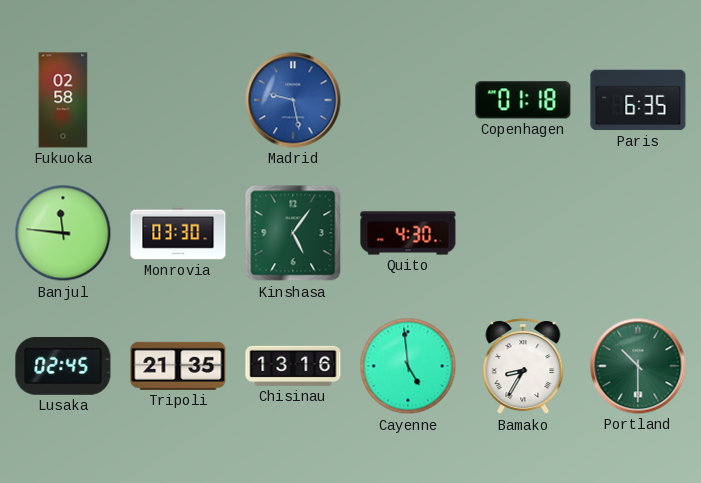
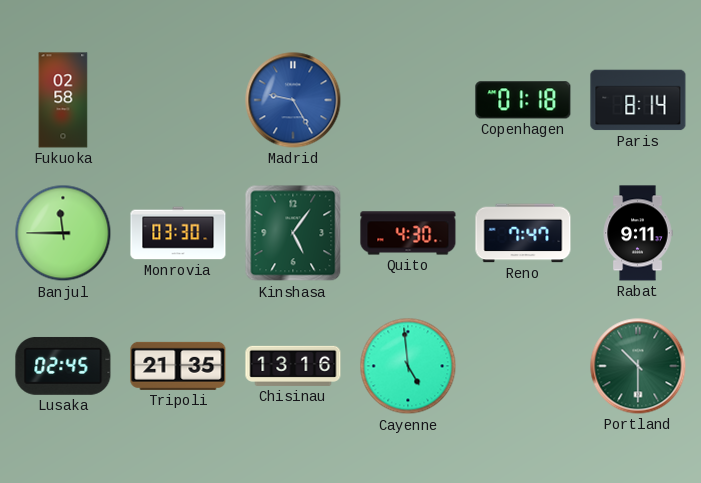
Madrid: 9:28 -> 9:25
Paris: 6:35 -> 8:14
Banjul: 11:46 -> 11:45
Reno: none -> 7:47
Rabat: none -> 9:11
Bamako: 8:35 -> none
